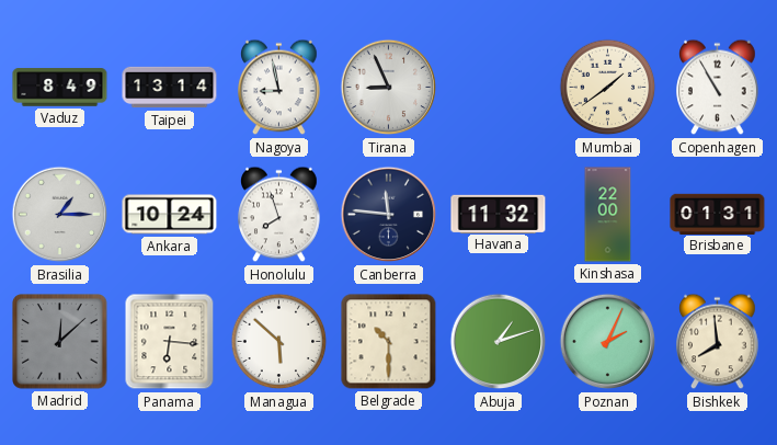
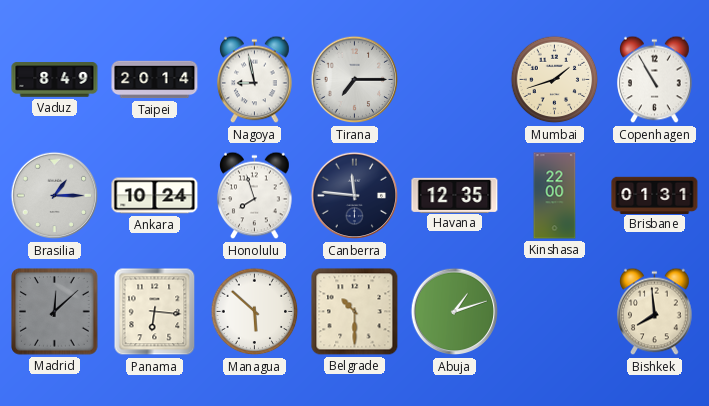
Taipei: 13:14 -> 20:14
Tirana: 8:56 -> 7:15
Mumbai: 1:39 -> 1:42
Havana: 11:32 -> 12:35
Poznan: 2:04 -> none
